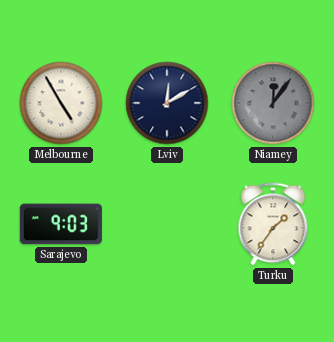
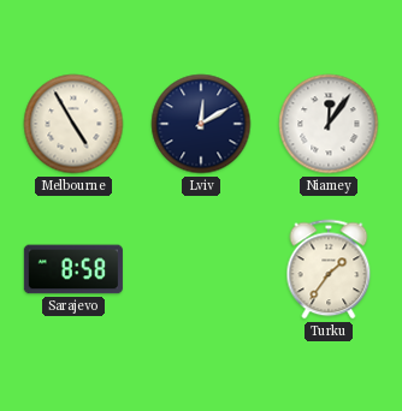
Niamey dial: grey -> white
Sarajevo: 9:03 -> 8:58
